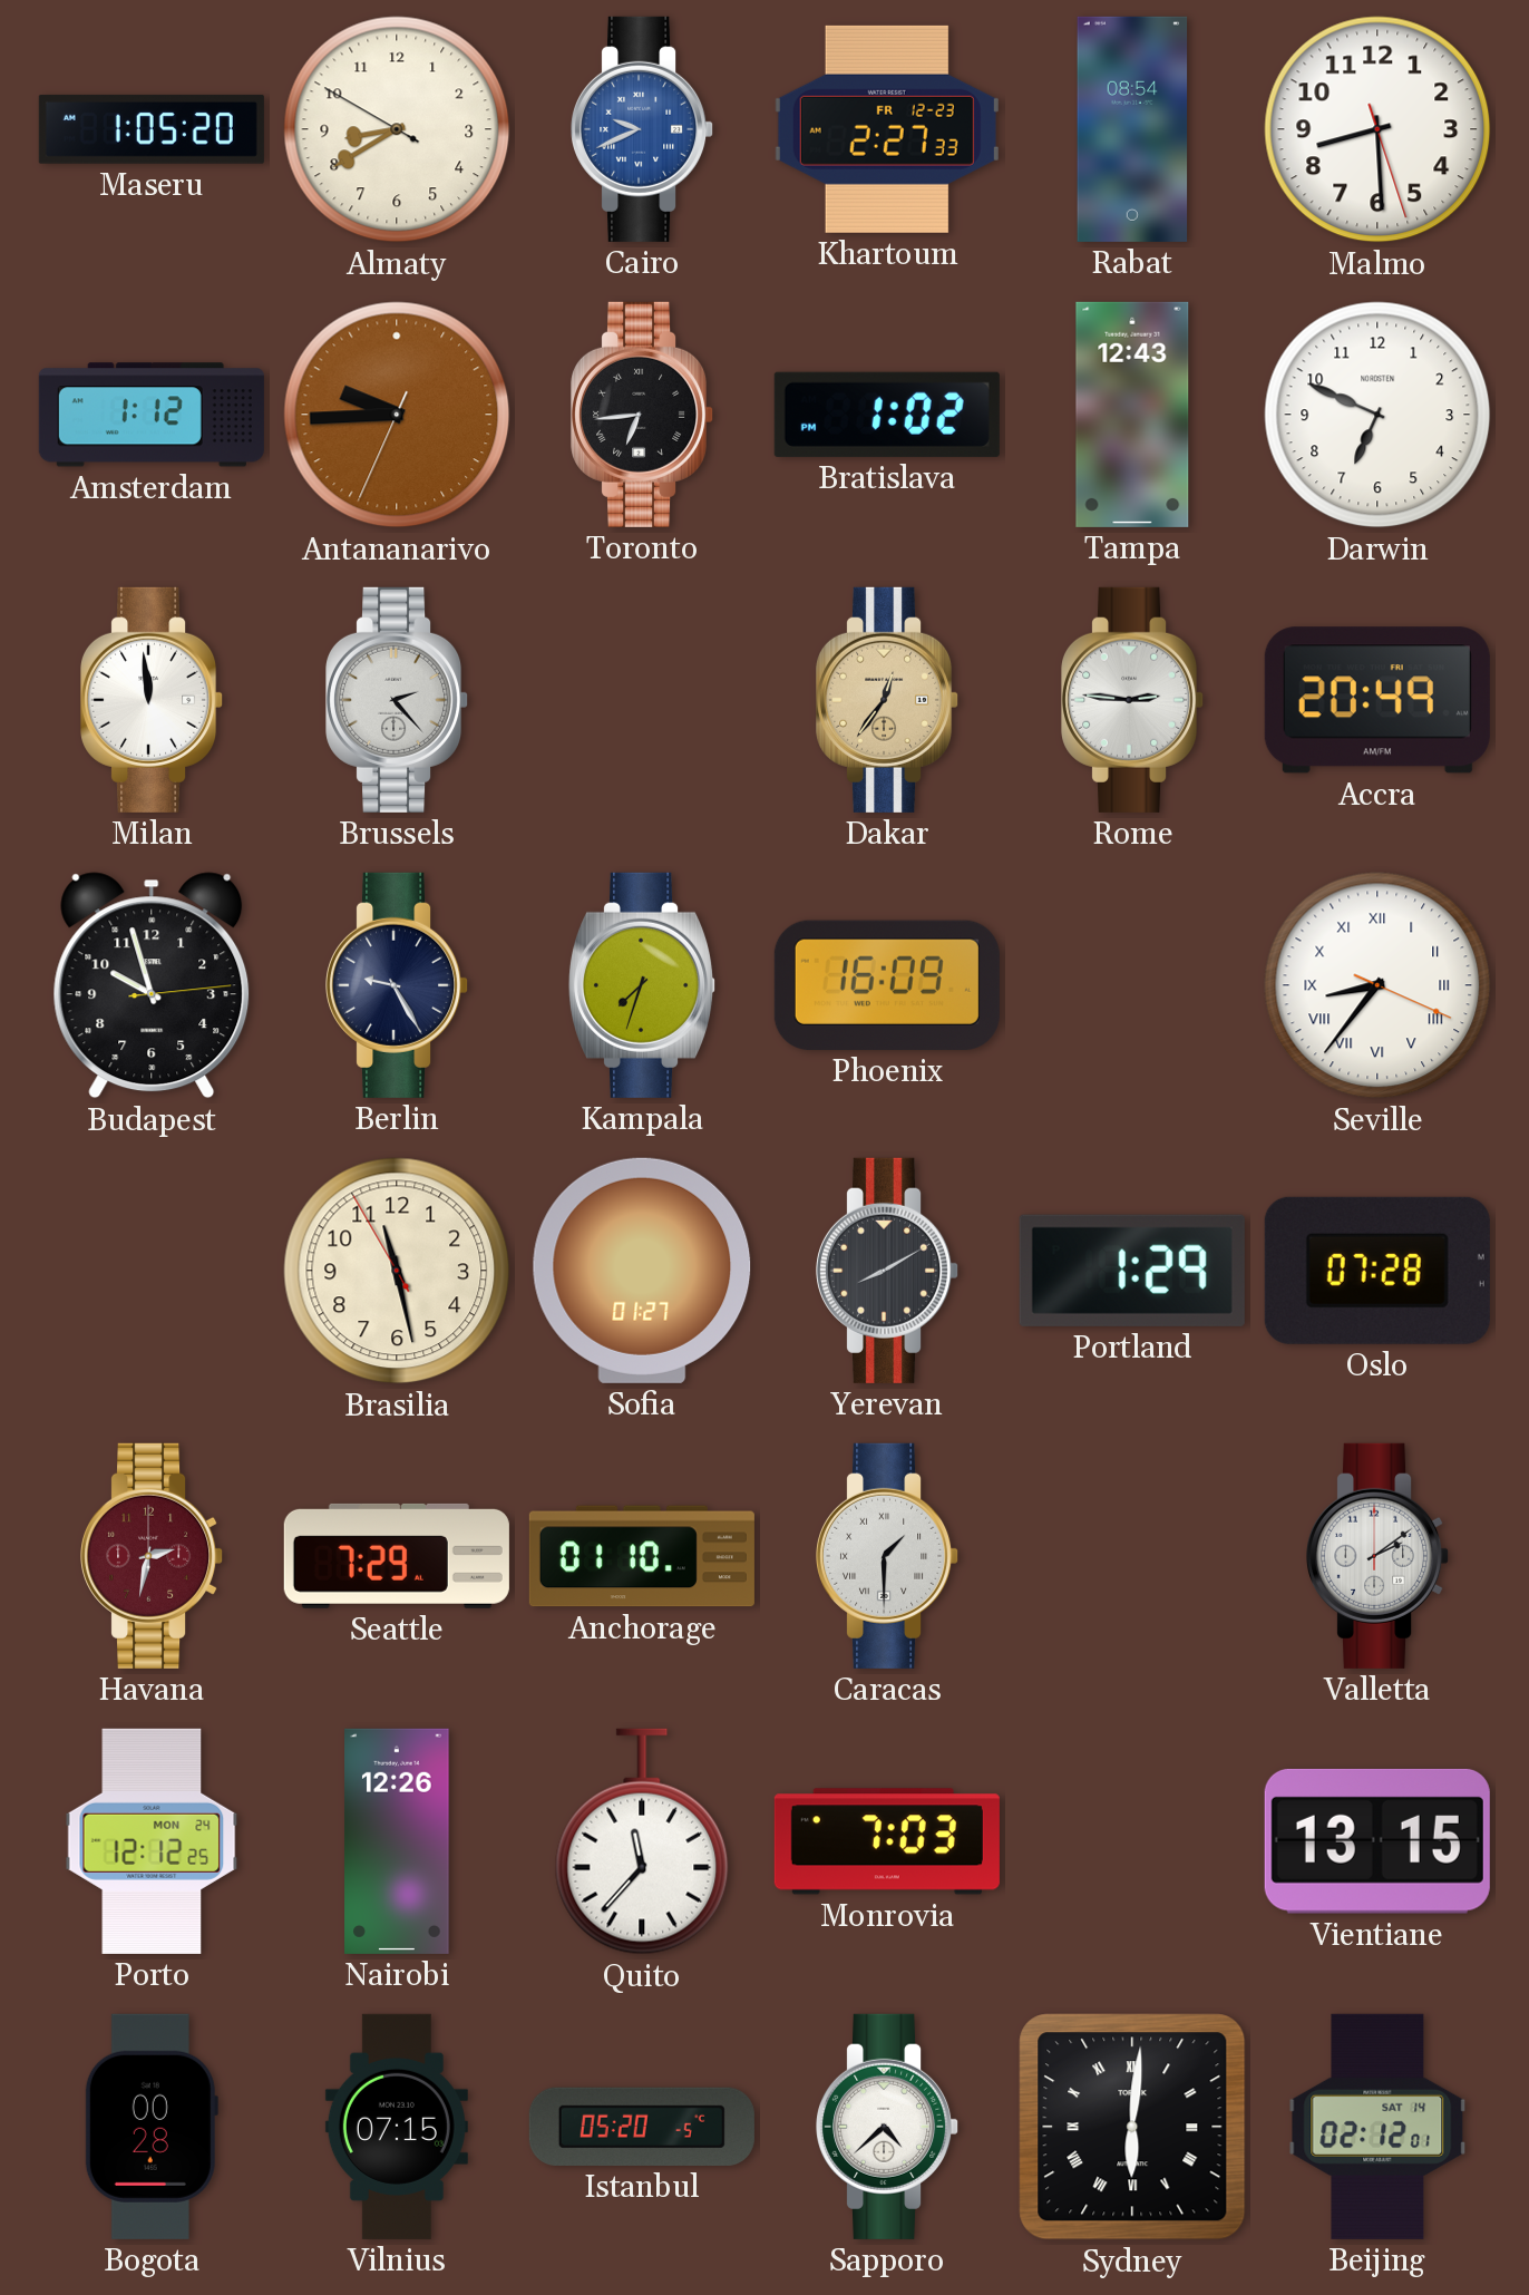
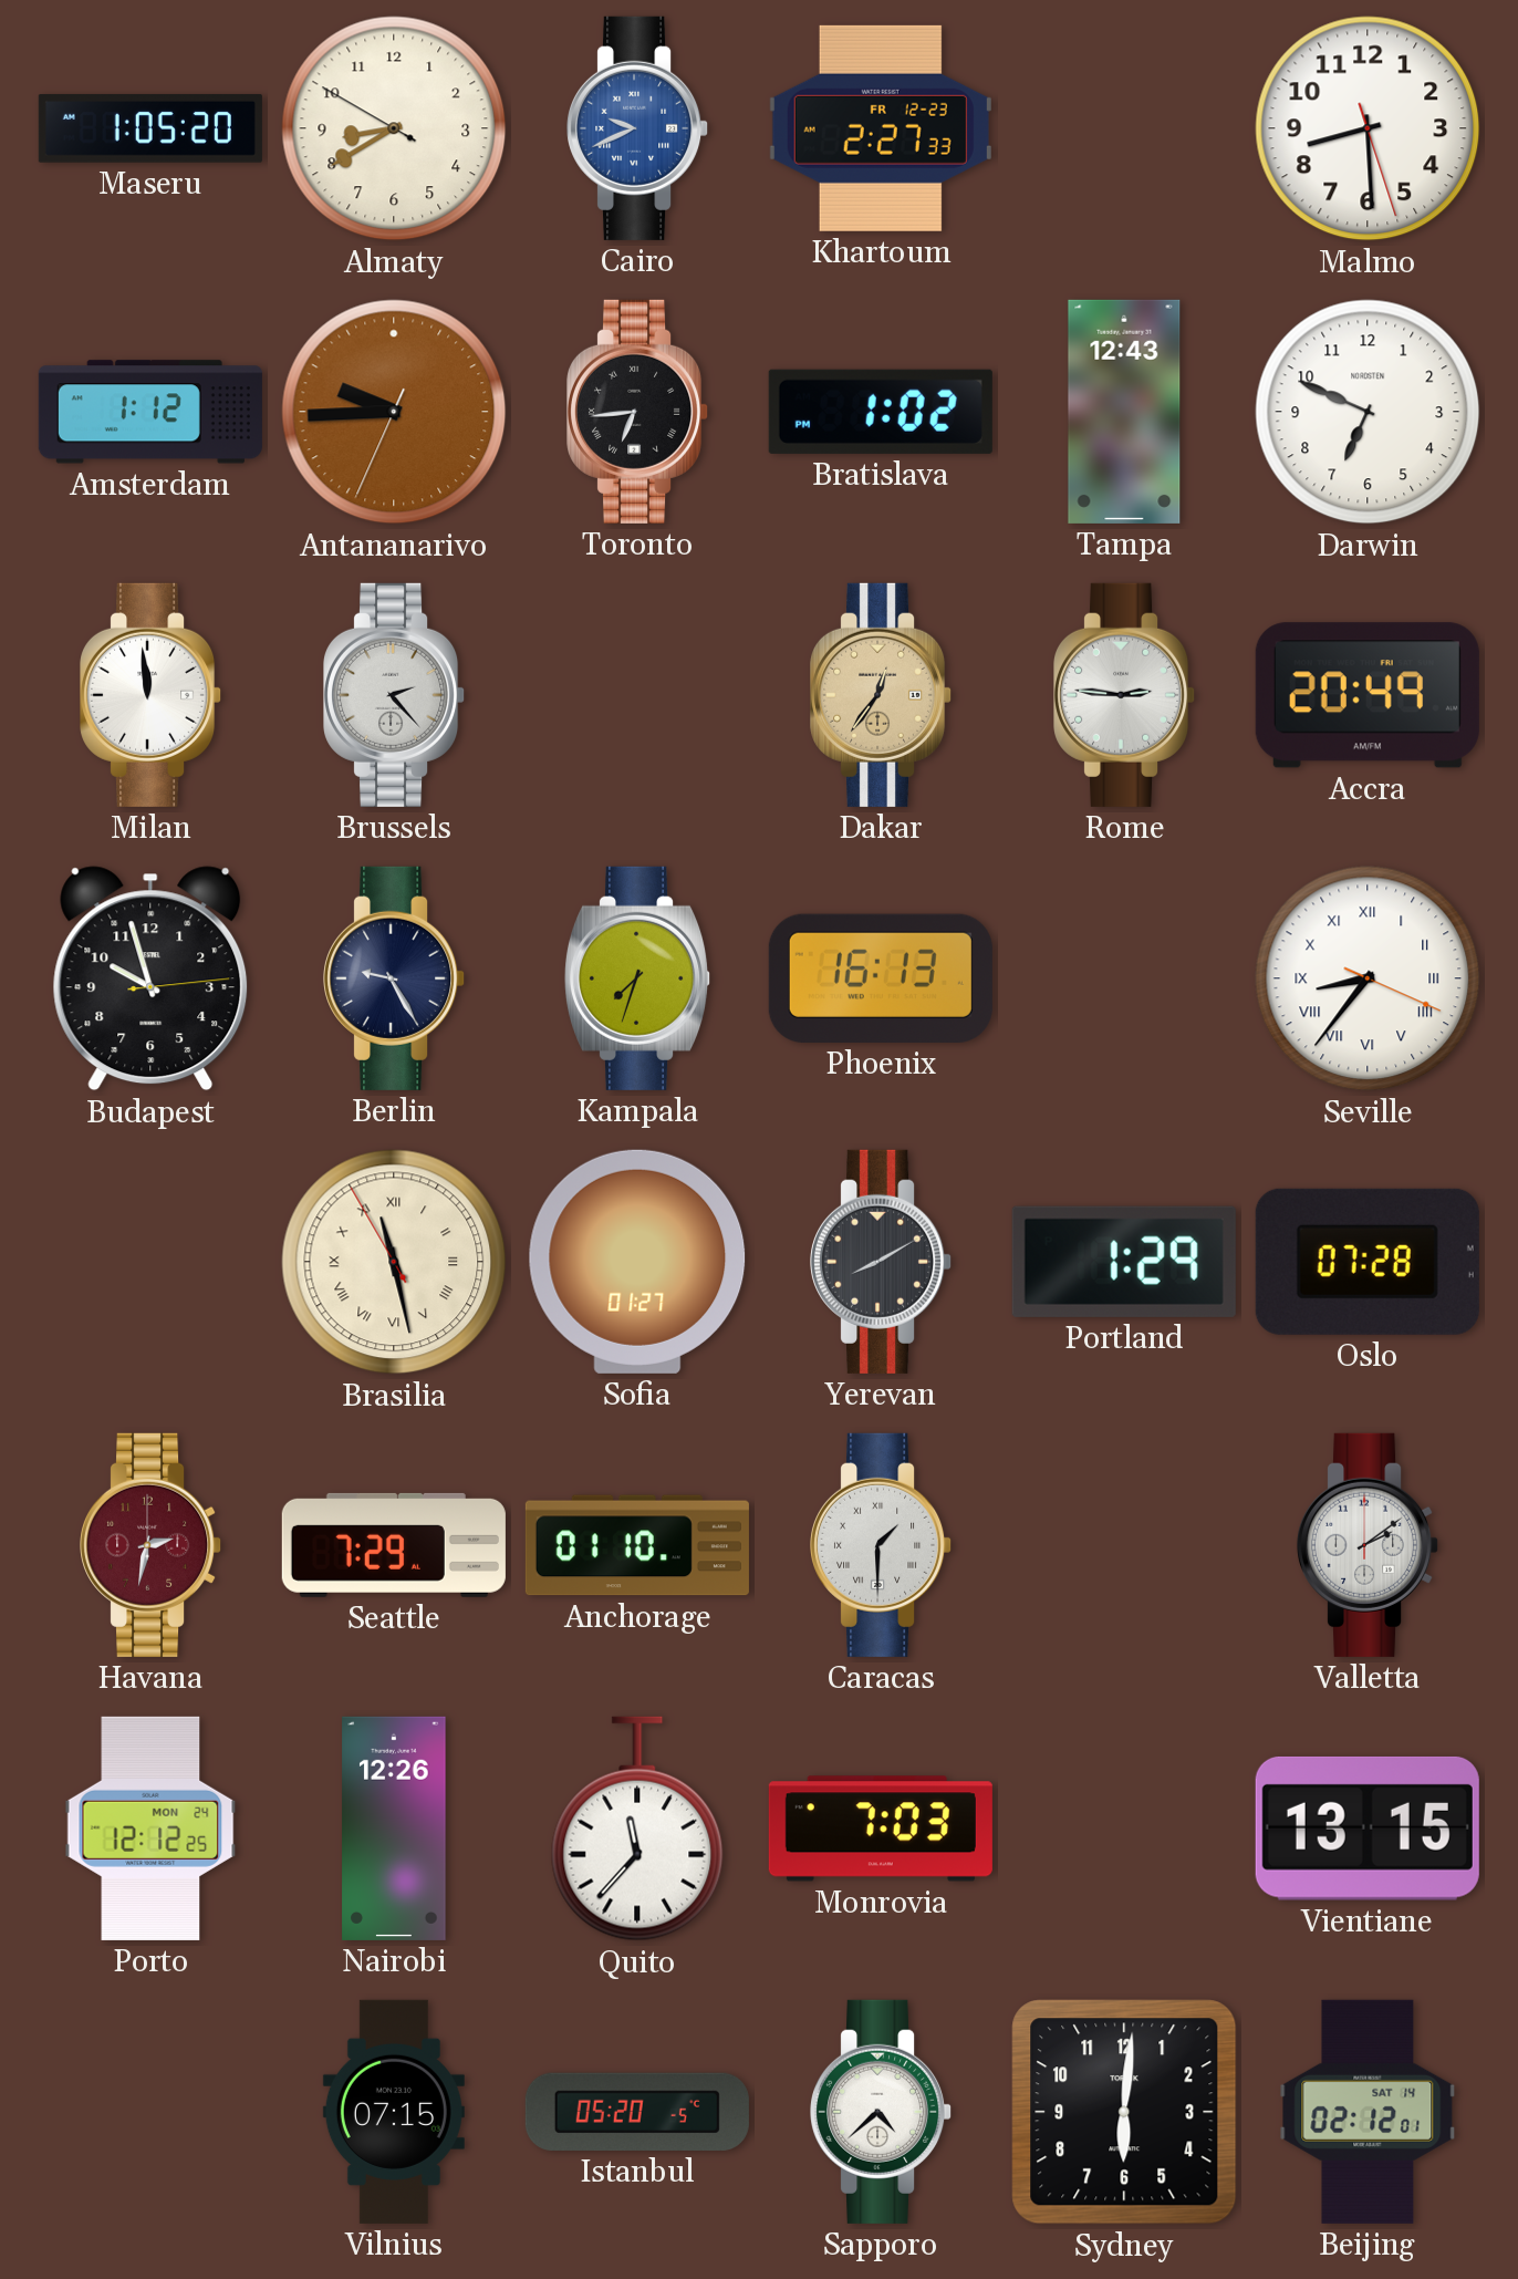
Rabat: 08:54 -> none
Phoenix: 16:09 -> 16:13
Brasilia numerals: Arabic -> Roman
Bogota: 00:28 -> none
Sydney numerals: Roman -> Arabic
